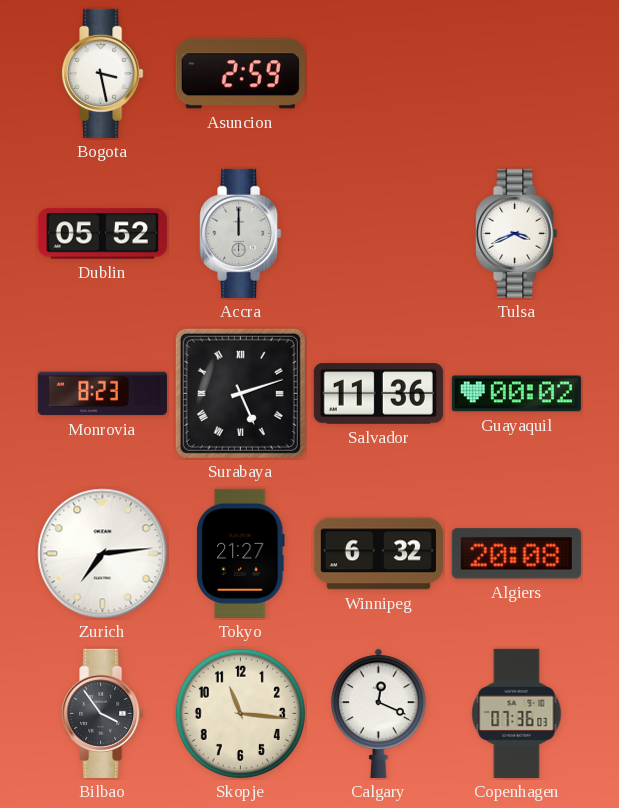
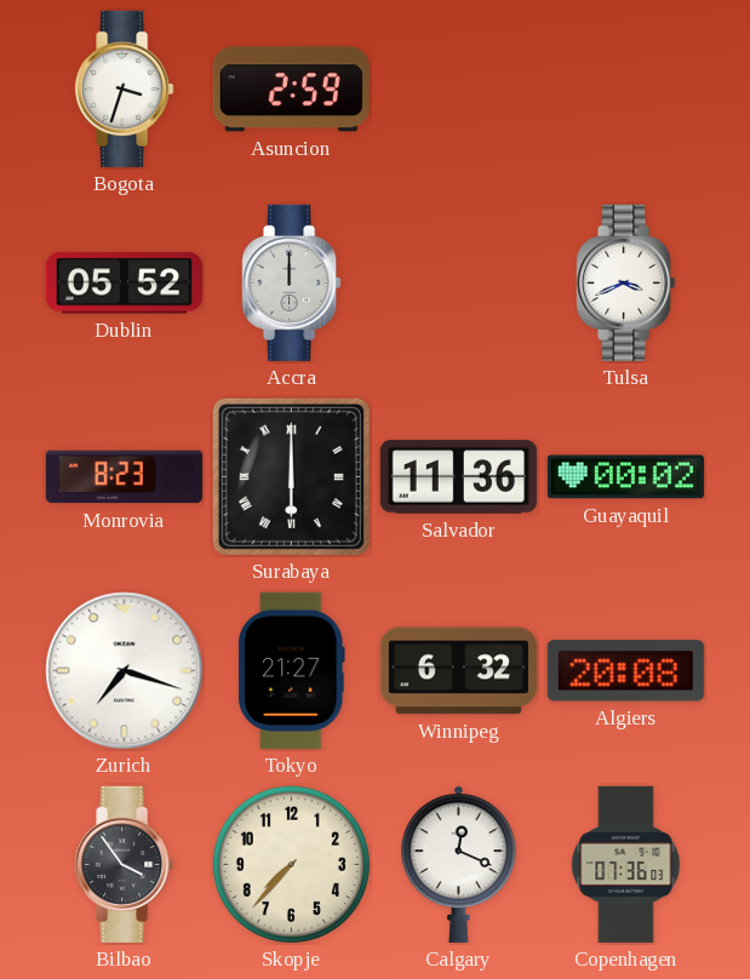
Bogota: 3:28 -> 3:33
Surabaya: 5:12 -> 6:00
Zurich: 7:14 -> 7:18
Skopje: 11:16 -> 7:37
